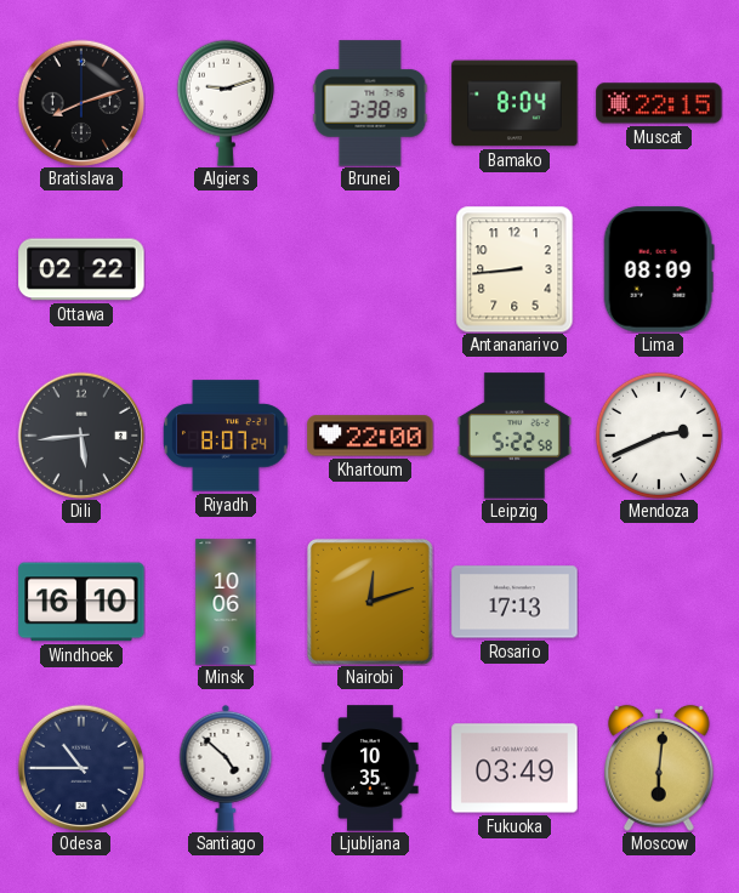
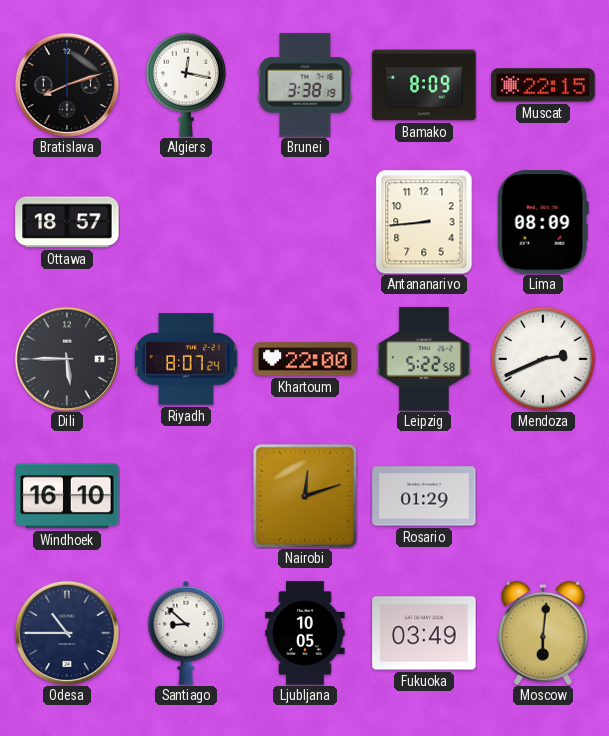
Algiers: 9:12 -> 12:17
Bamako: 8:04 -> 8:09
Ottawa: 02:22 -> 18:57
Dili: 5:44 -> 5:45
Minsk: 10:06 -> none
Rosario: 17:13 -> 01:29
Santiago: 4:52 -> 8:52
Ljubljana: 10:35 -> 10:05
